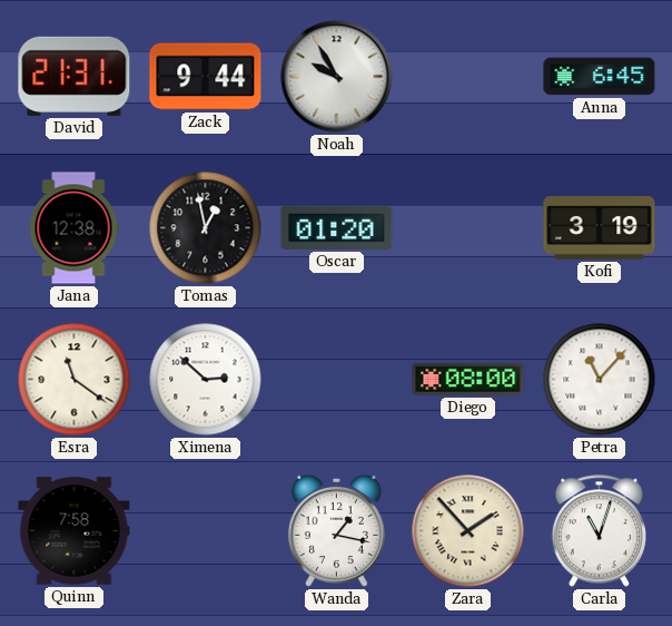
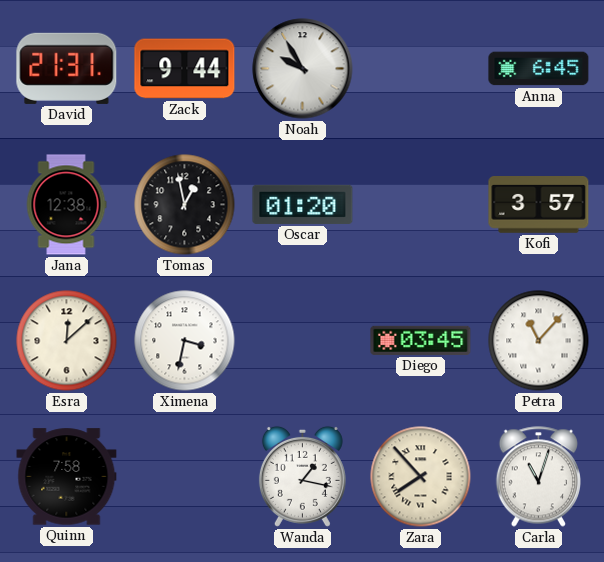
Kofi: 3:19 -> 3:57
Esra: 11:21 -> 12:08
Ximena: 2:52 -> 3:32
Diego: 08:00 -> 03:45
Zara: 1:53 -> 7:53
